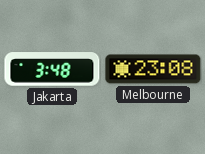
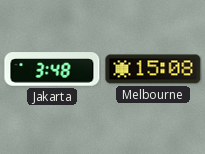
Melbourne: 23:08 -> 15:08
